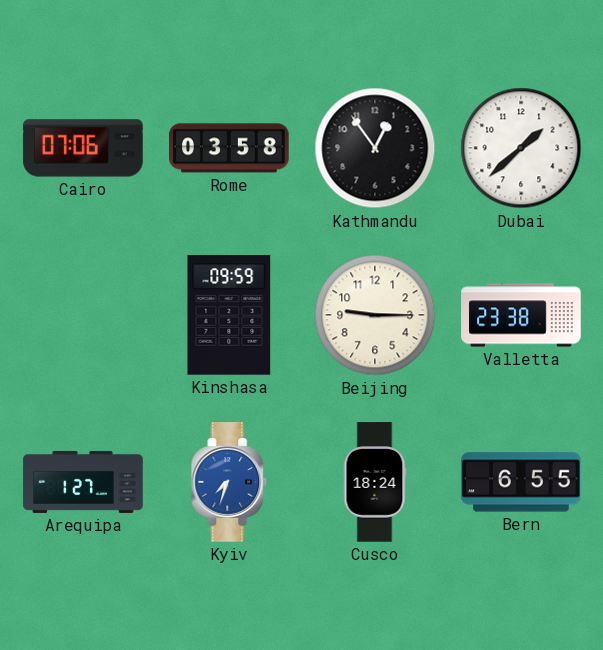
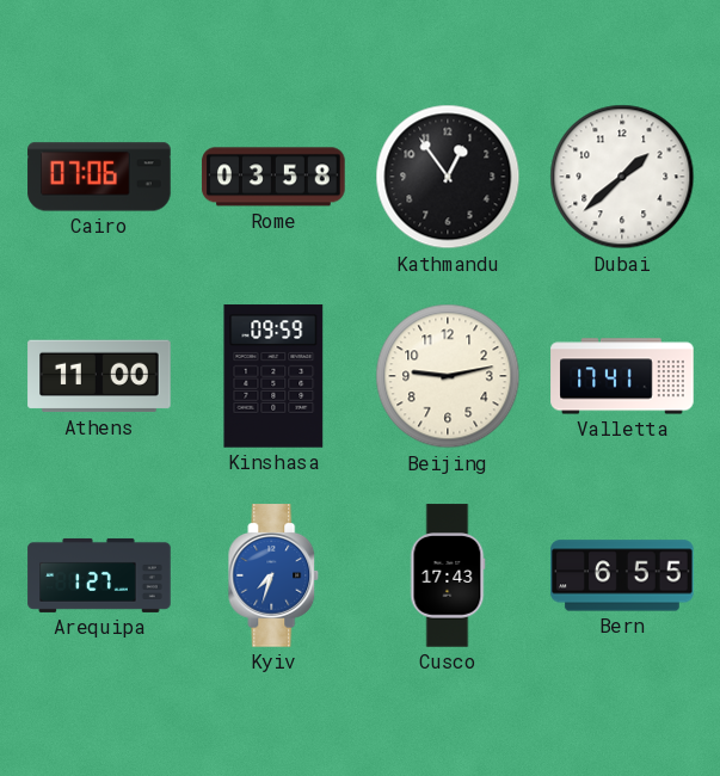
Athens: none -> 11:00
Beijing: 9:15 -> 9:13
Valletta: 23:38 -> 17:41
Cusco: 18:24 -> 17:43
